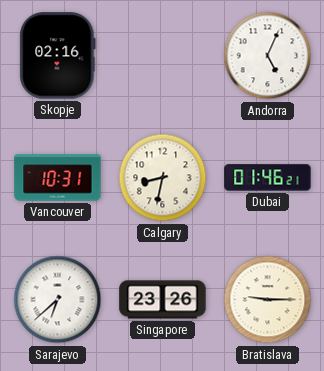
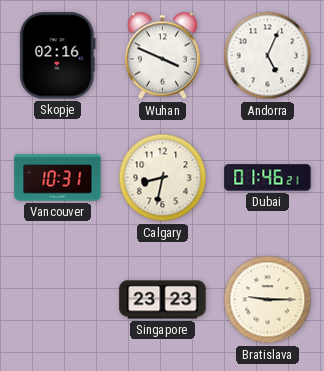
Wuhan: none -> 3:49
Sarajevo: 6:38 -> none
Singapore: 23:26 -> 23:23
